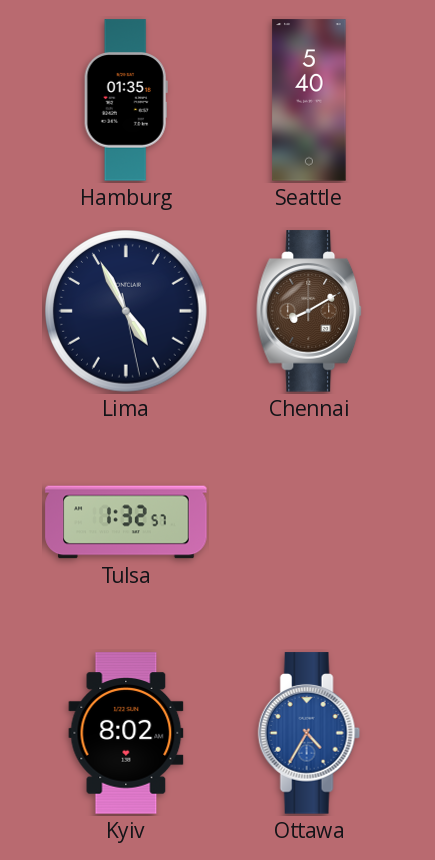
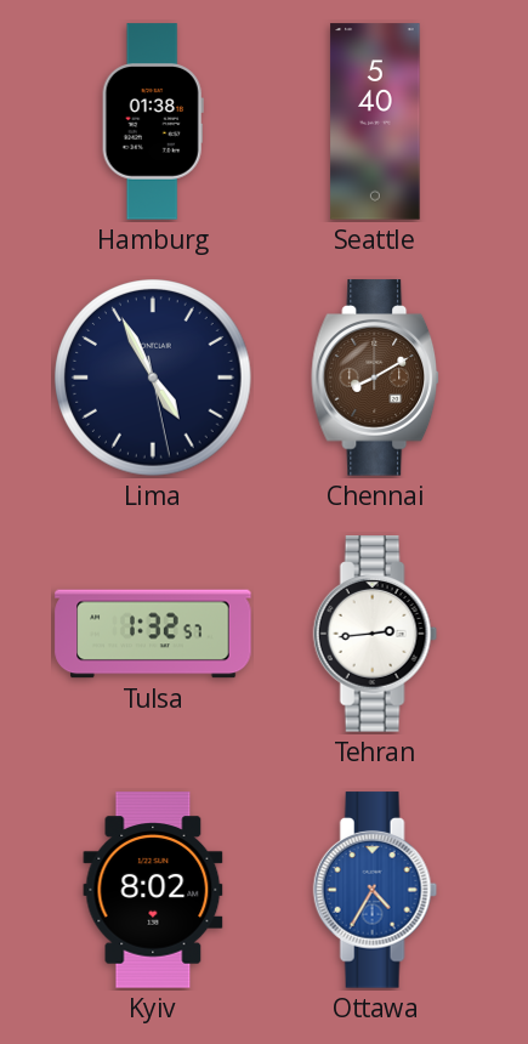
Hamburg: 01:35 -> 01:38
Tehran: none -> 2:44
